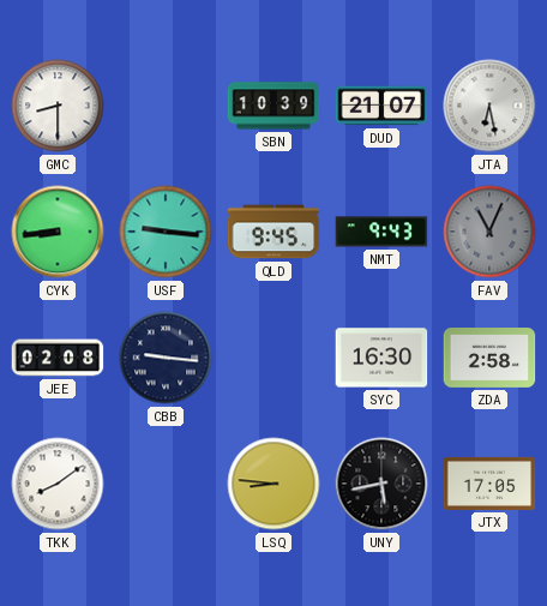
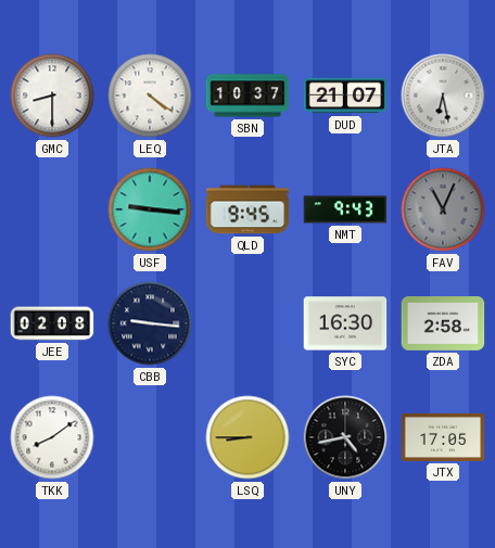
LEQ: none -> 4:21
SBN: 10:39 -> 10:37
CYK: 8:44 -> none
LSQ: 8:46 -> 8:45
UNY: 5:43 -> 4:43
